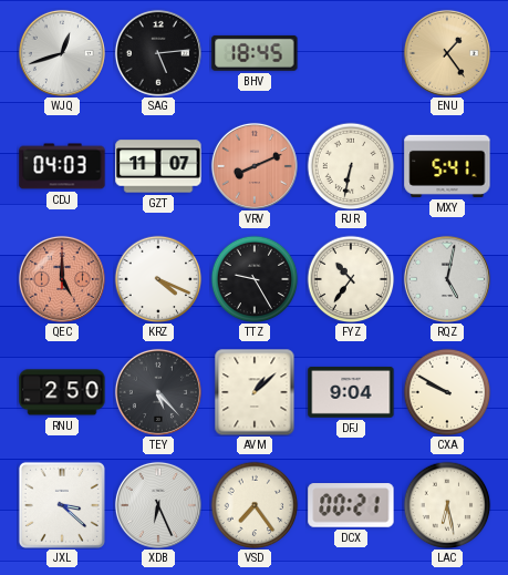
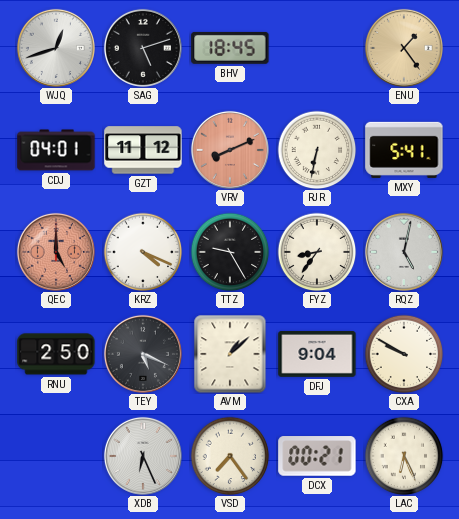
SAG: 5:14 -> 5:12
CDJ: 04:03 -> 04:01
GZT: 11:07 -> 11:12
FYZ: 10:36 -> 8:36
TEY: 5:23 -> 5:19
JXL: 3:22 -> none
LAC: 6:28 -> 6:26
